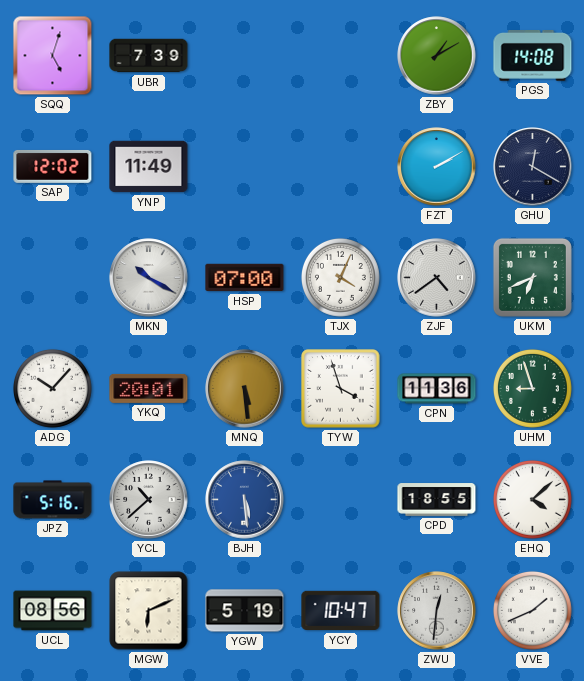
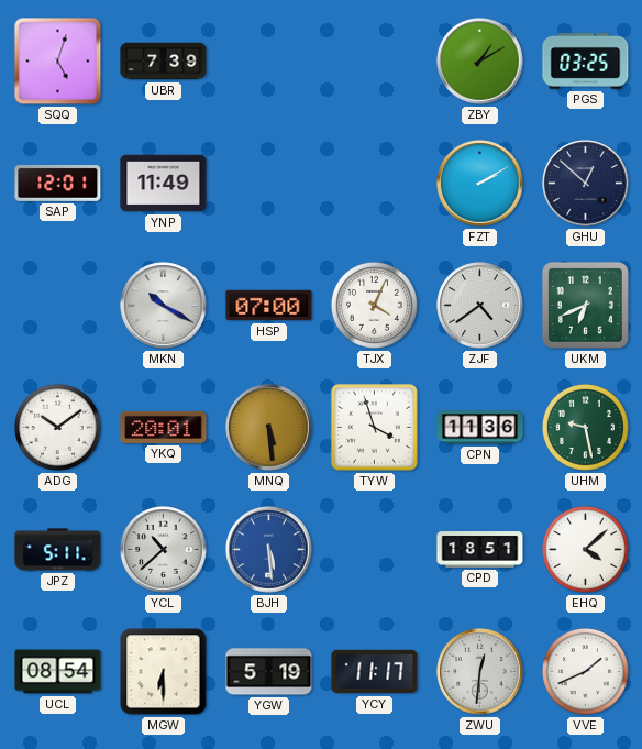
PGS: 14:08 -> 03:25
SAP: 12:02 -> 12:01
GHU: 12:20 -> 12:52
ADG: 10:07 -> 10:09
UHM: 8:57 -> 9:28
JPZ: 5:16 -> 5:11
CPD: 18:55 -> 18:51
UCL: 08:56 -> 08:54
MGW: 6:11 -> 6:30
YCY: 10:47 -> 11:17
